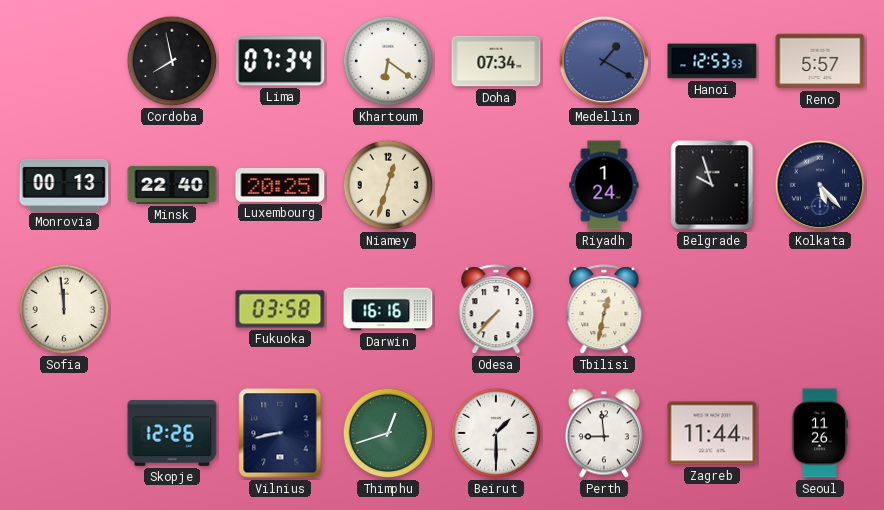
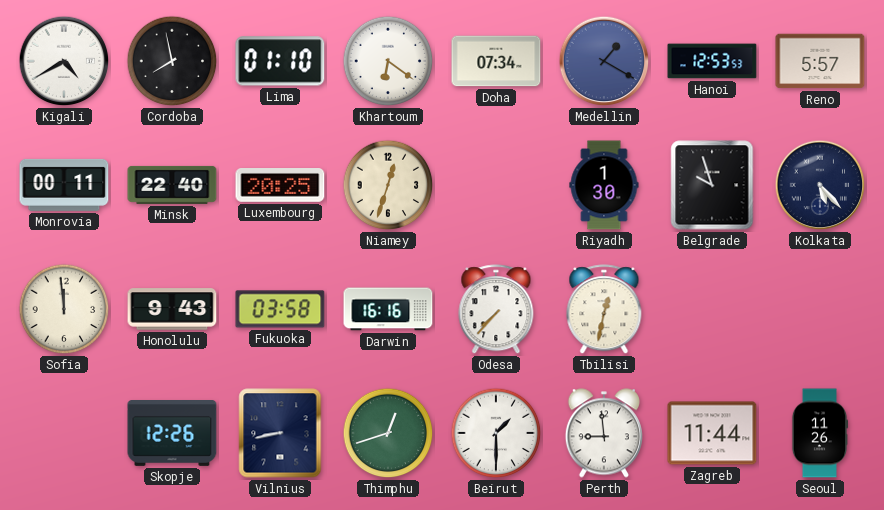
Kigali: none -> 4:40
Lima: 07:34 -> 01:10
Monrovia: 00:13 -> 00:11
Riyadh: 1:24 -> 1:30
Honolulu: none -> 9:43
